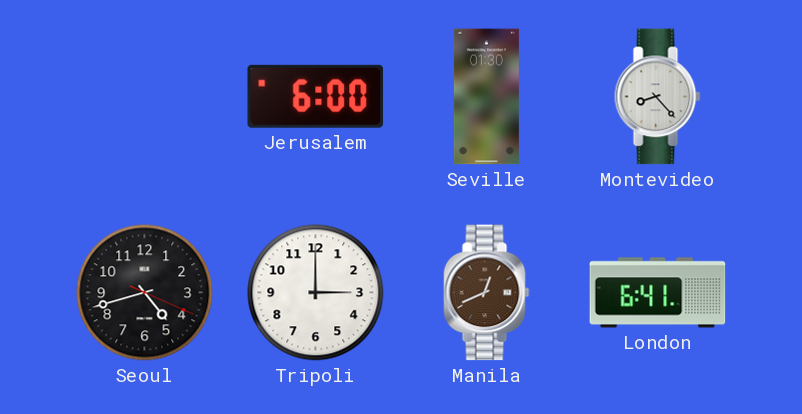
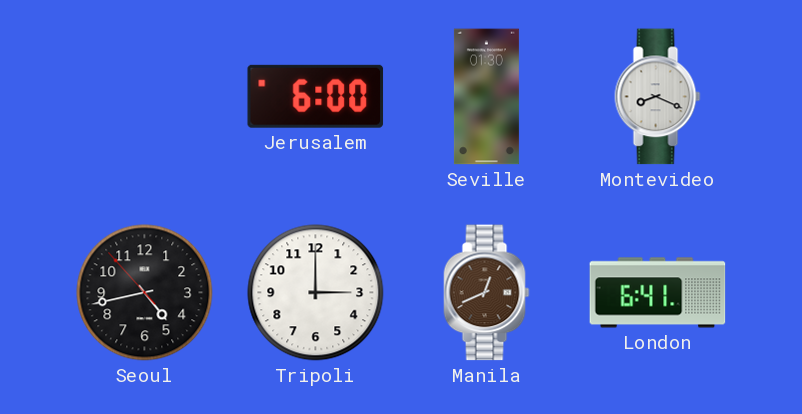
Montevideo: 8:23 -> 8:19
Seoul: 4:42:19 -> 4:42:53
